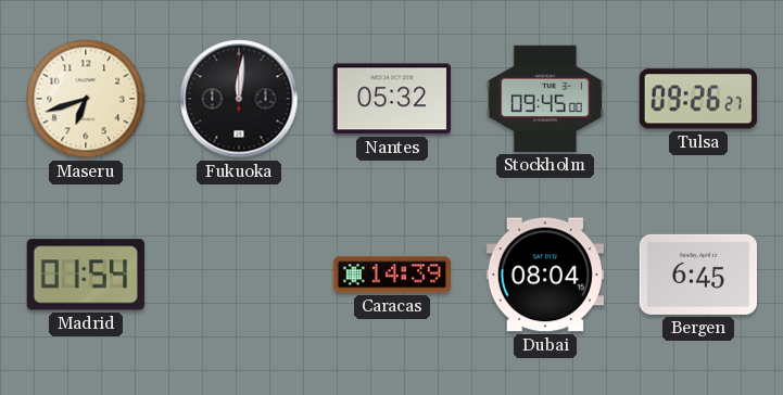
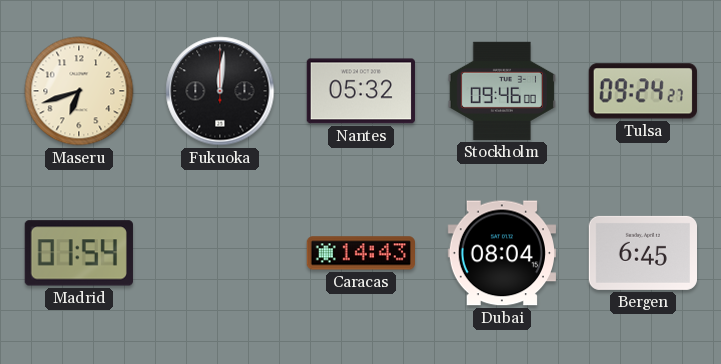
Stockholm: 09:45 -> 09:46
Tulsa: 09:26 -> 09:24
Caracas: 14:39 -> 14:43
